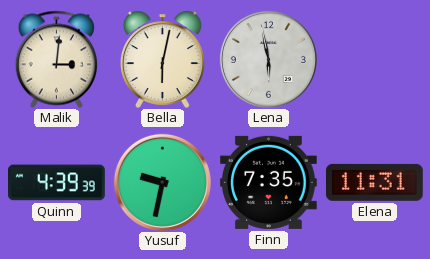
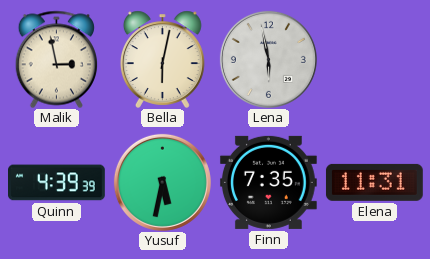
Malik: 3:01 -> 2:58
Yusuf: 9:32 -> 5:32
